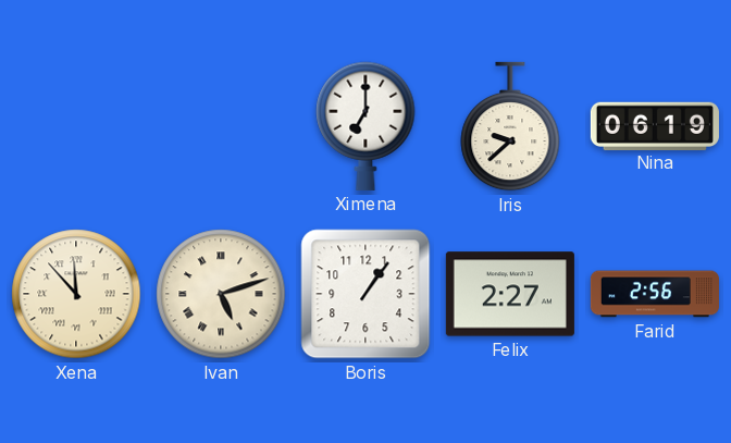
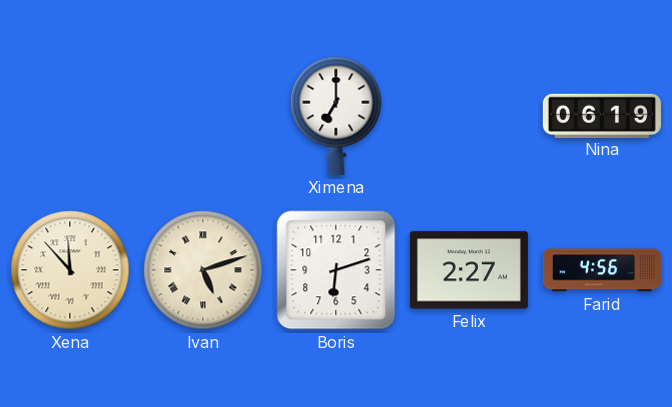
Iris: 9:38 -> none
Boris: 1:06 -> 6:12
Farid: 2:56 -> 4:56
